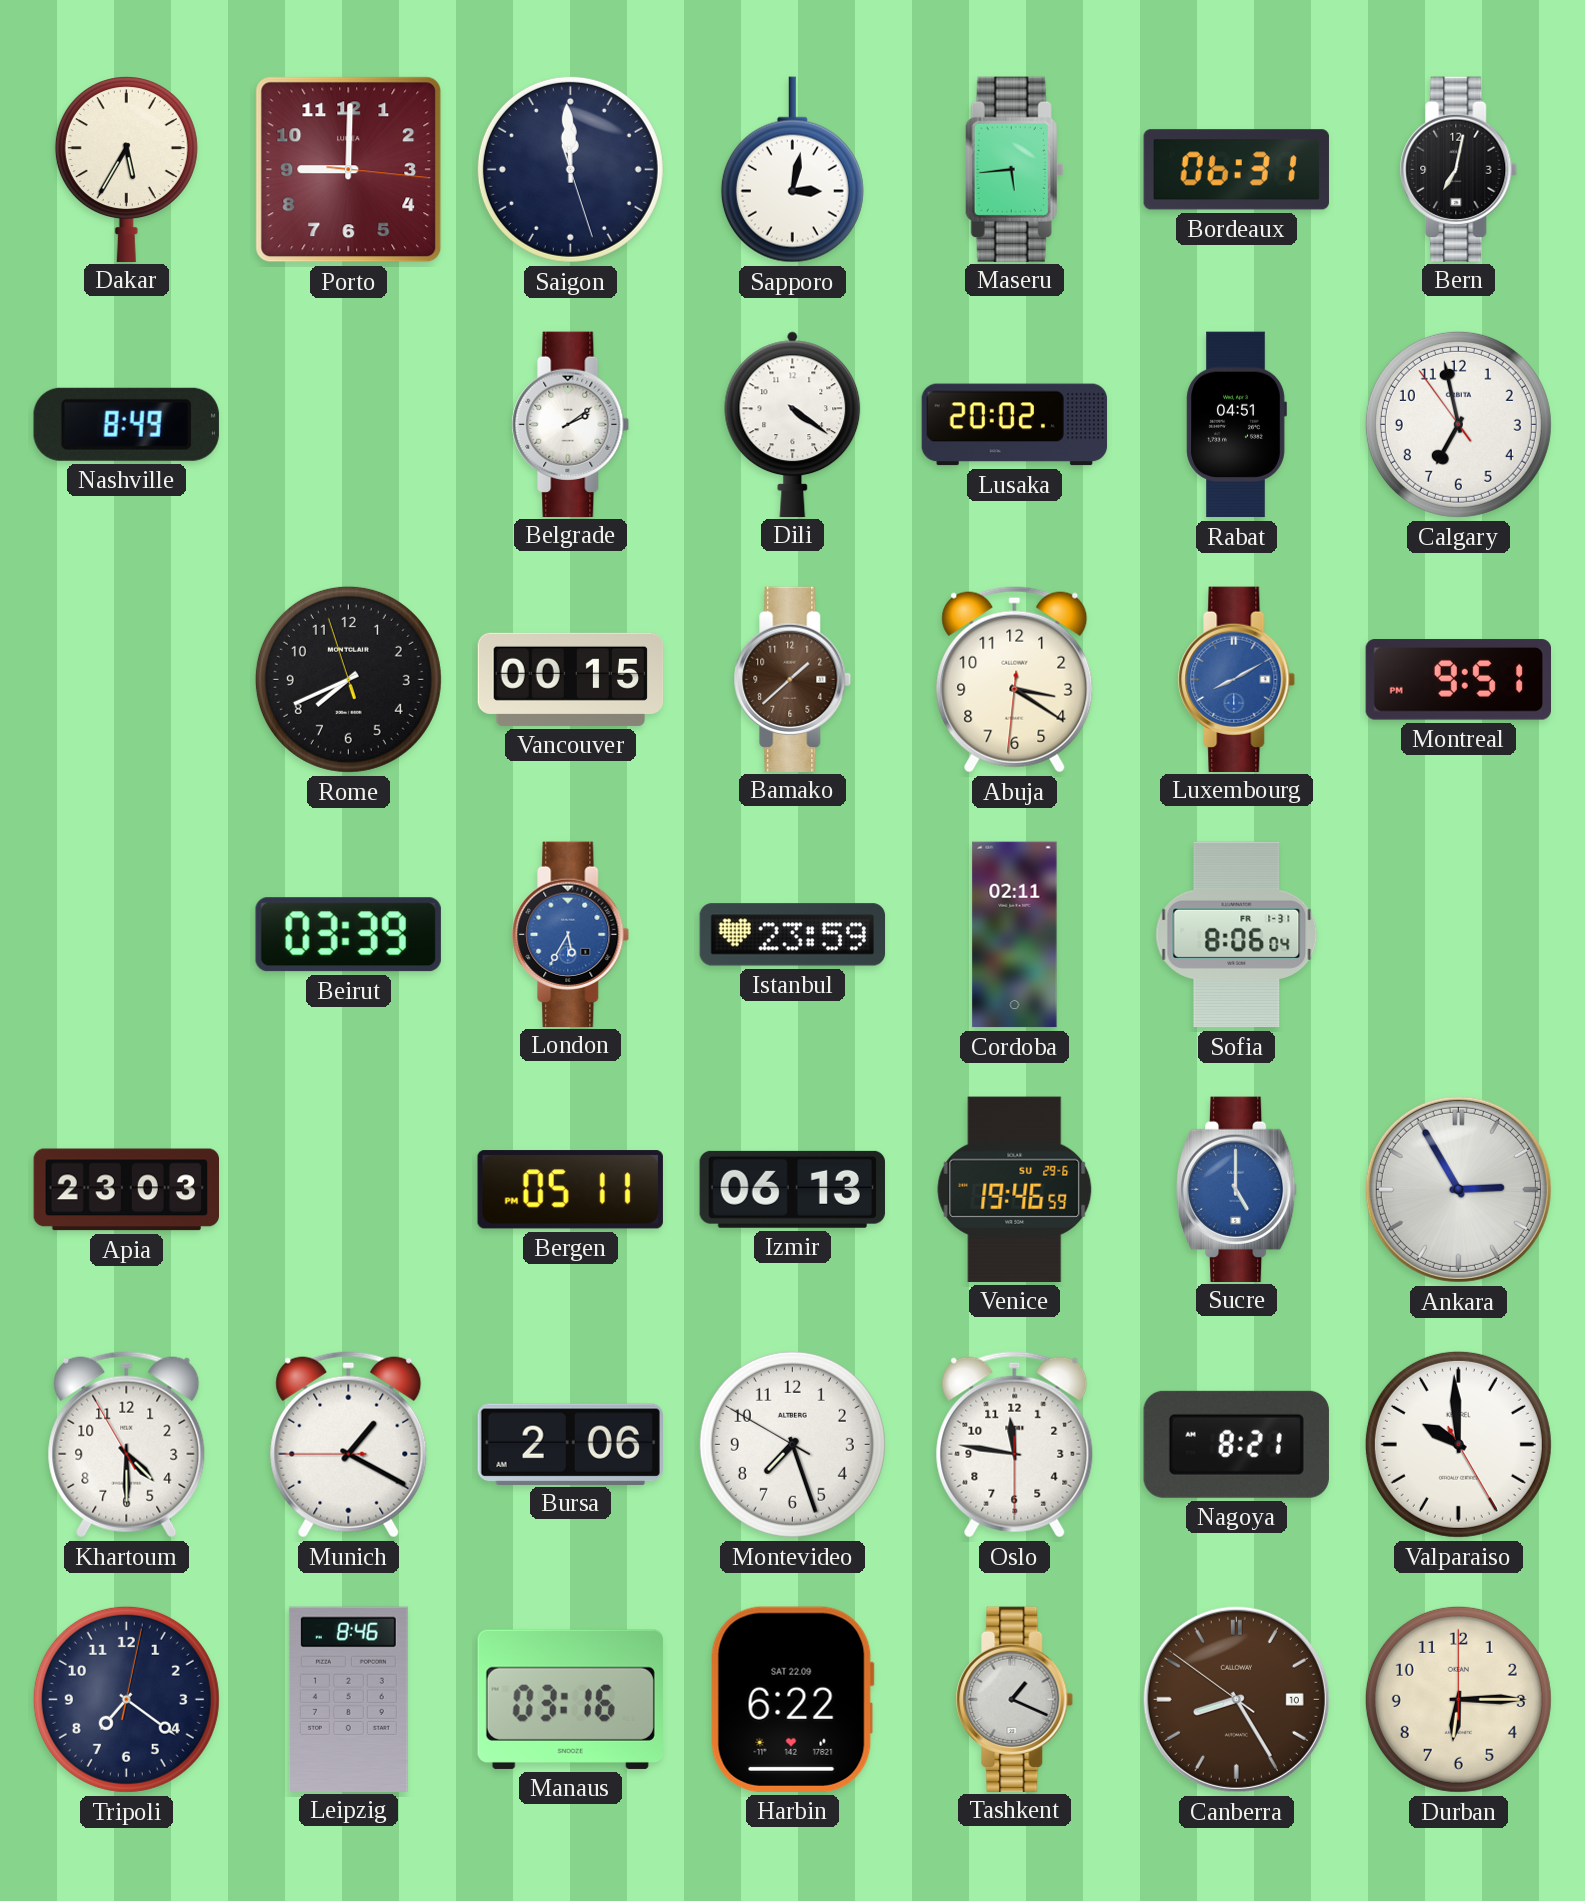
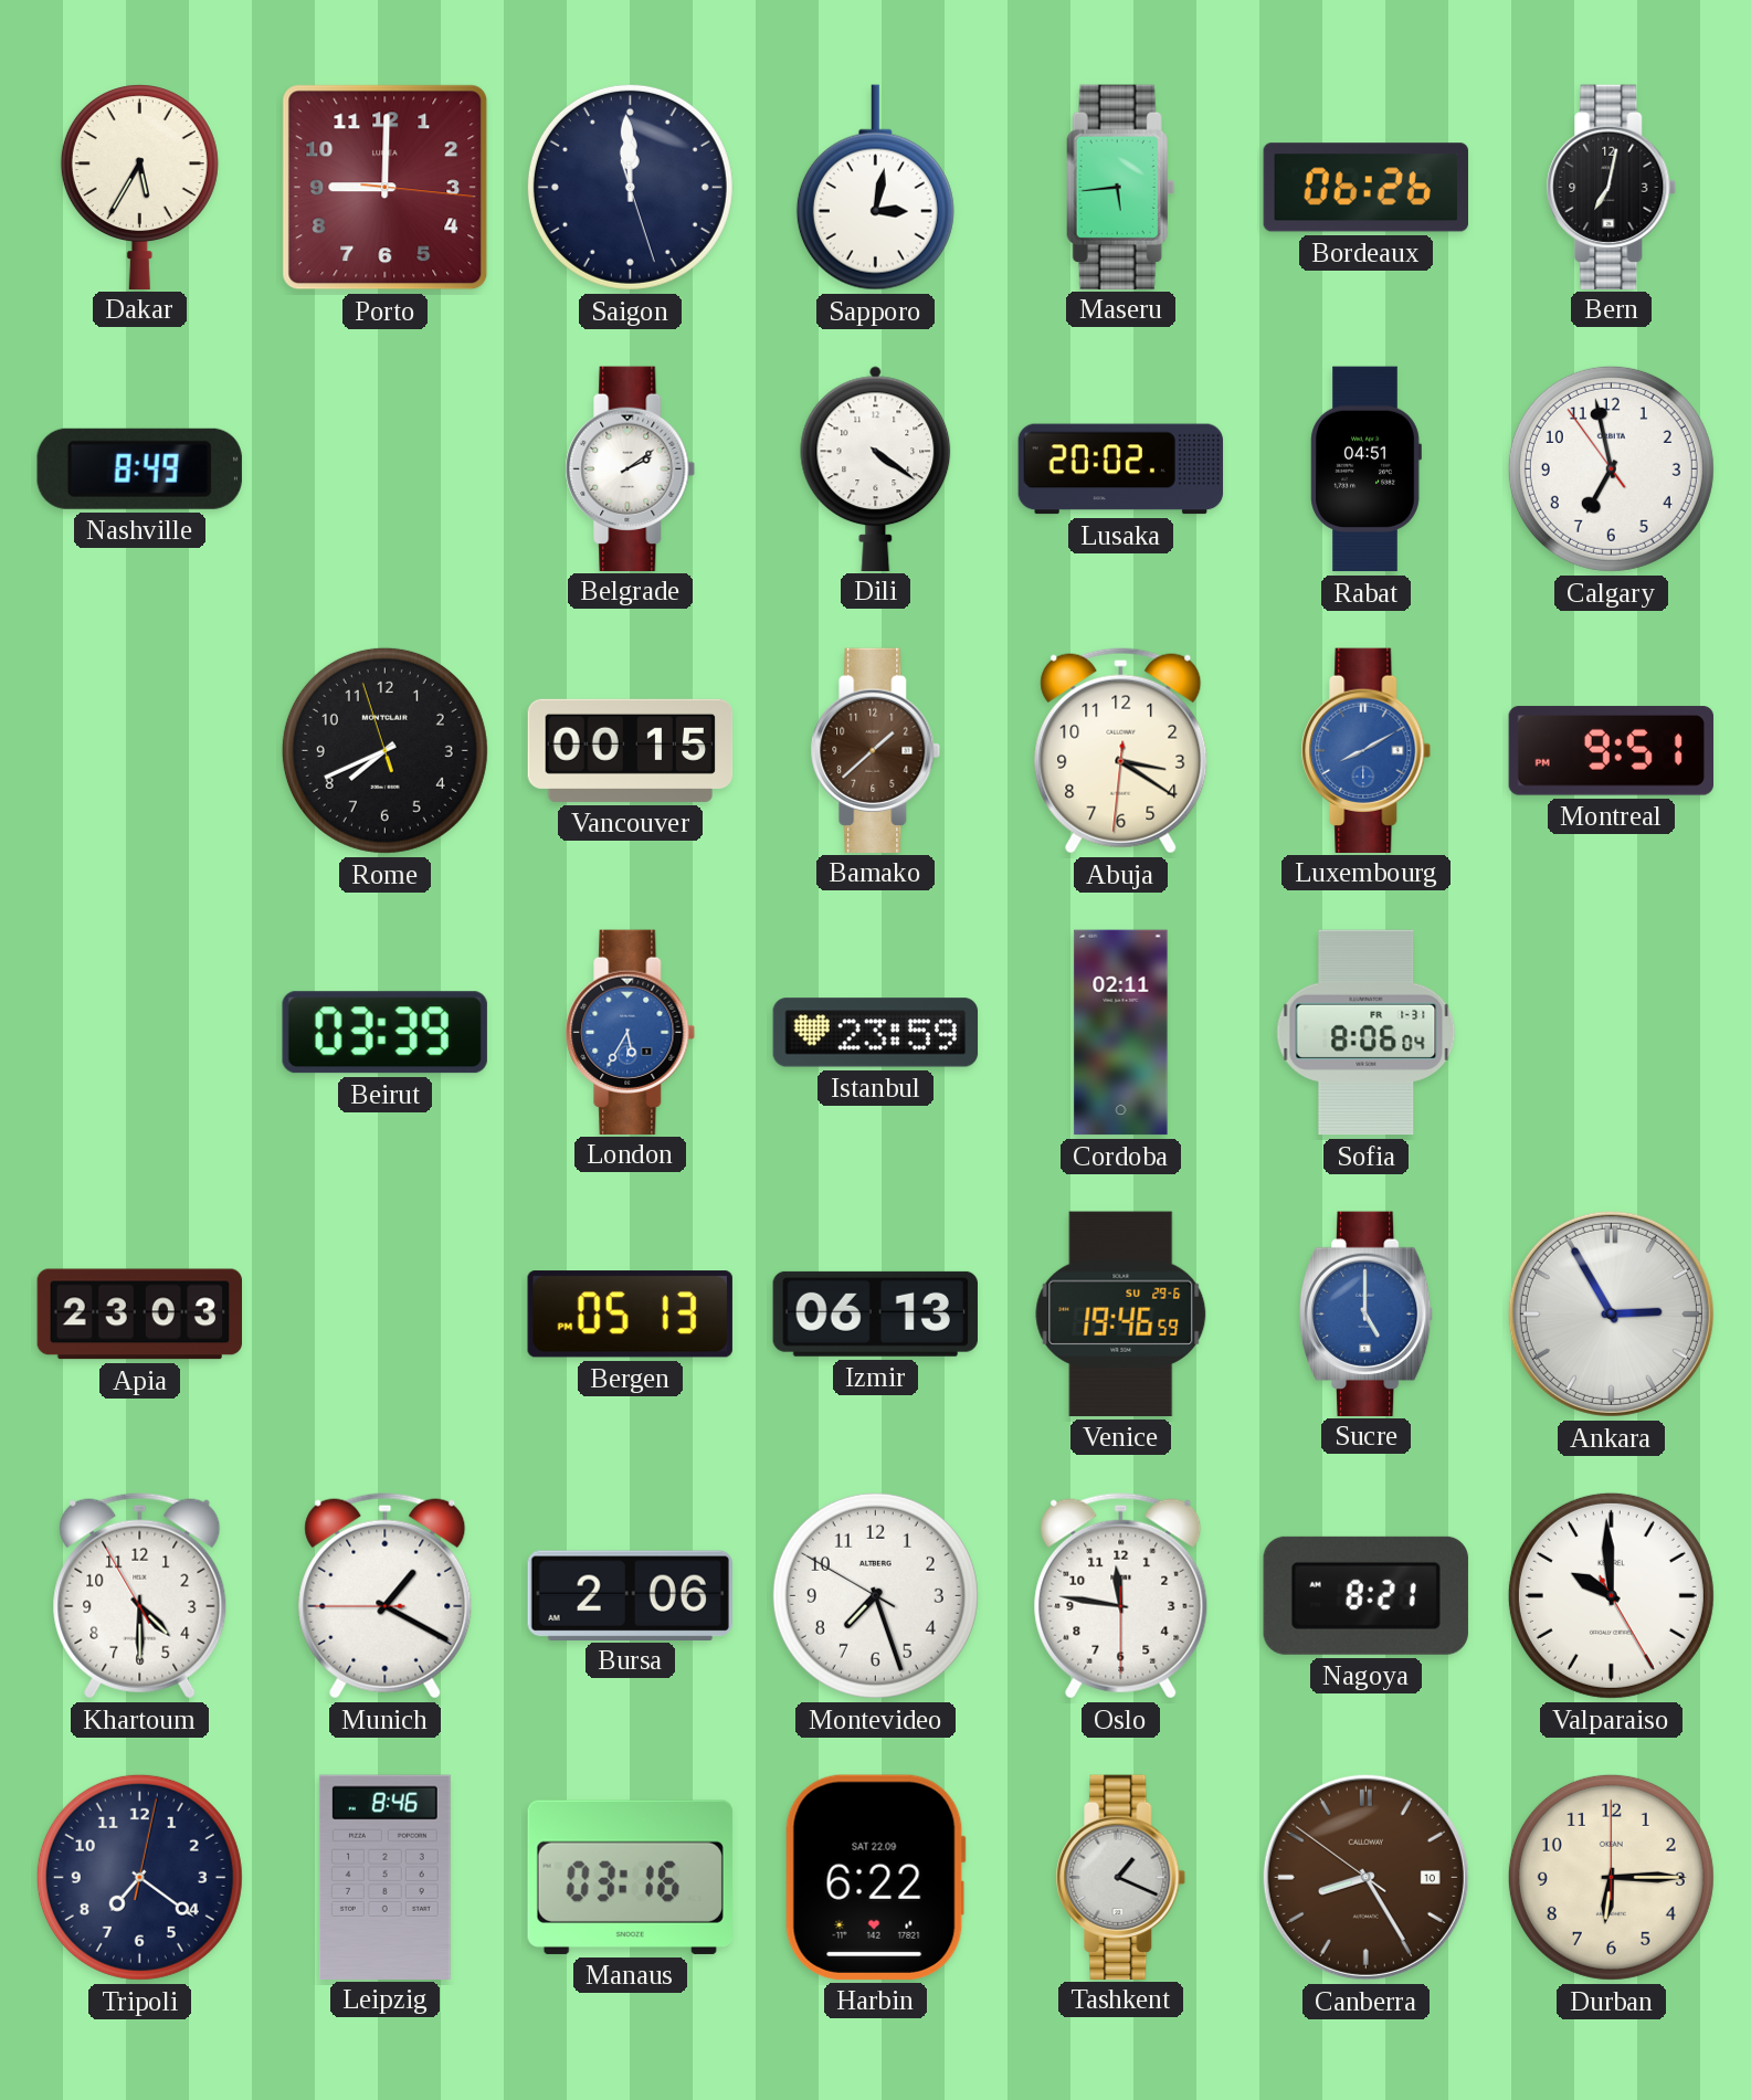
Bordeaux: 06:31 -> 06:26
Bergen: 05:11 -> 05:13
